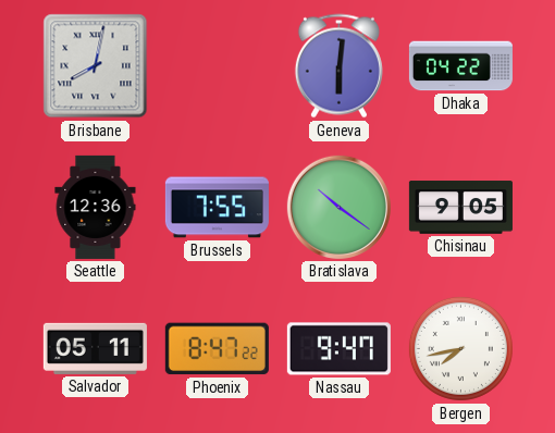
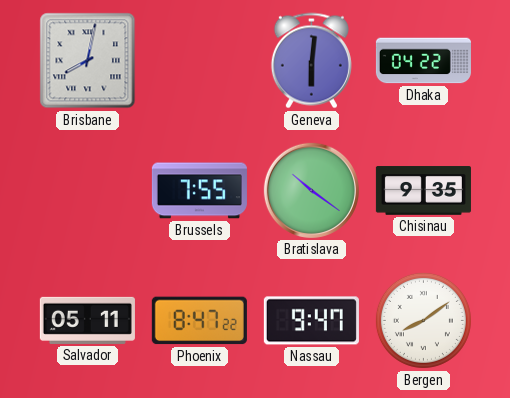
Seattle: 12:36 -> none
Chisinau: 9:05 -> 9:35
Bergen: 7:43 -> 8:09
